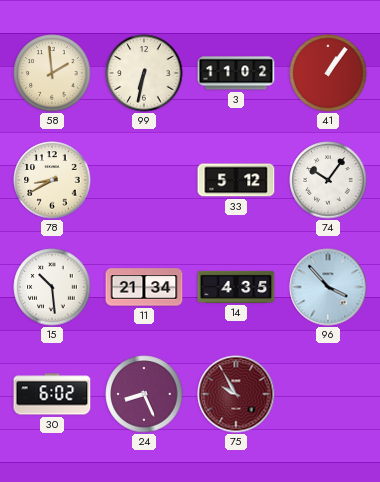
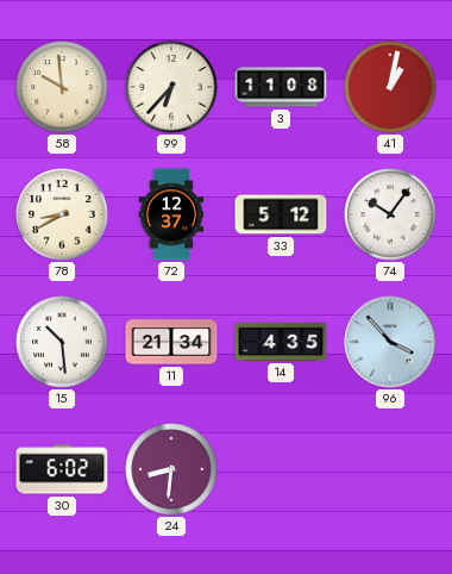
58: 1:59 -> 9:59
99: 6:32 -> 6:37
3: 11:02 -> 11:08
41: 1:06 -> 1:02
72: none -> 12:37
24: 8:26 -> 8:31
75: 9:55 -> none
